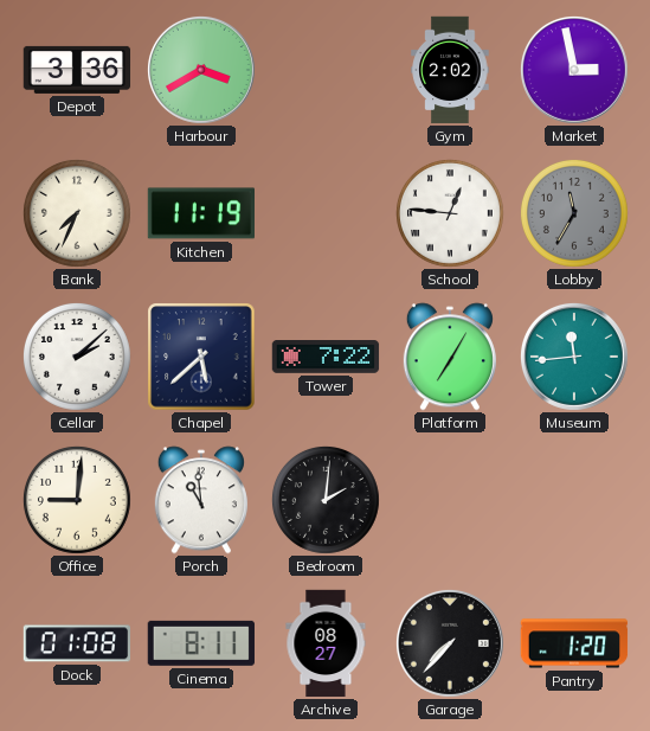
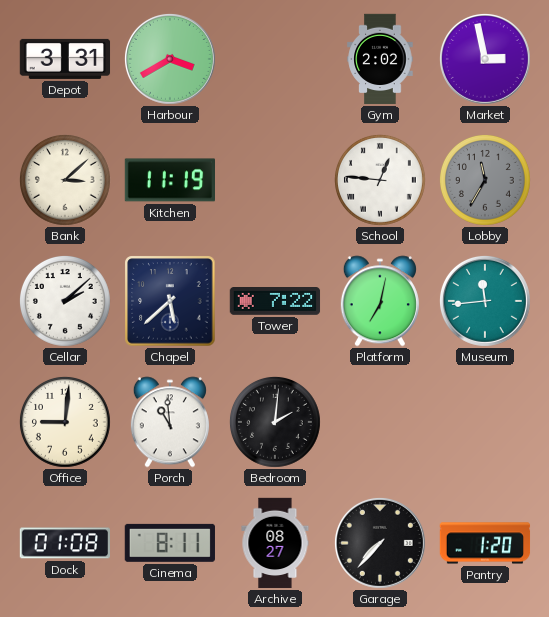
Depot: 3:36 -> 3:31
Bank: 7:34 -> 3:08
Platform: 7:05 -> 7:02
